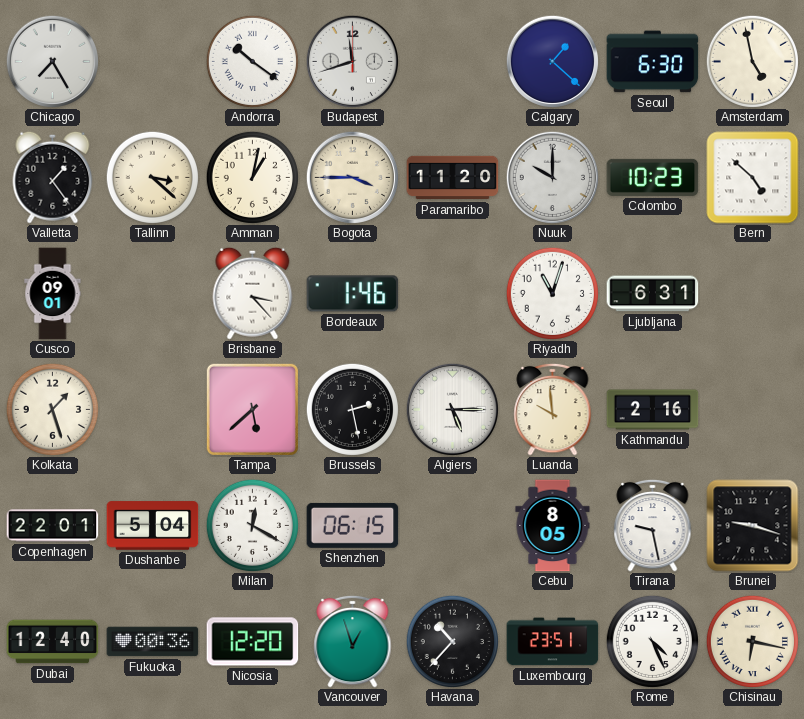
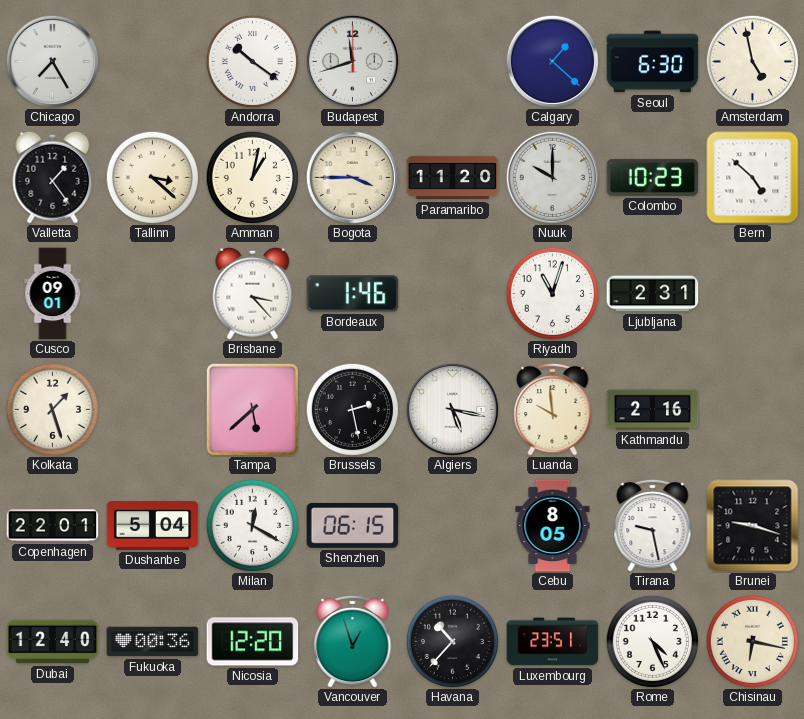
Ljubljana: 6:31 -> 2:31
Algiers: 5:15 -> 5:17
